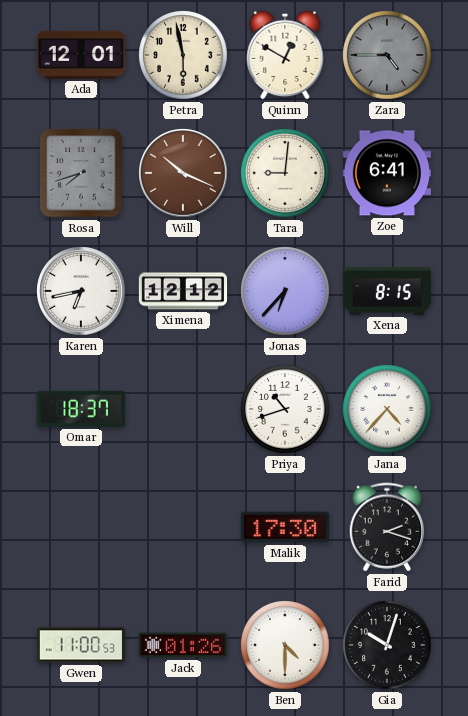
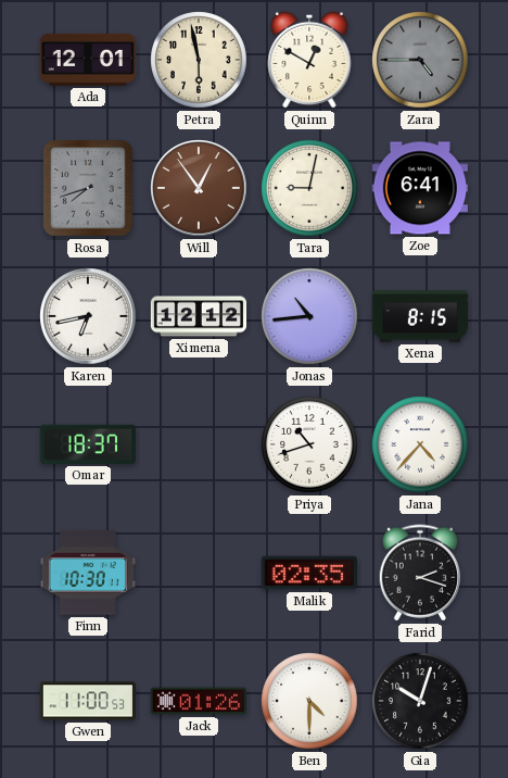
Will: 10:19 -> 12:54
Tara: 9:01 -> 9:02
Jonas: 6:37 -> 10:44
Finn: none -> 10:30
Malik: 17:30 -> 02:35
